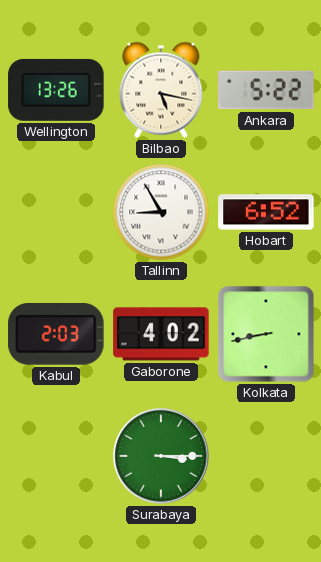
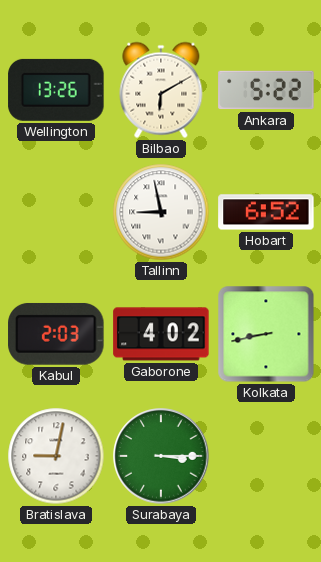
Bilbao: 5:17 -> 6:10
Tallinn: 8:55 -> 8:58
Bratislava: none -> 9:02
